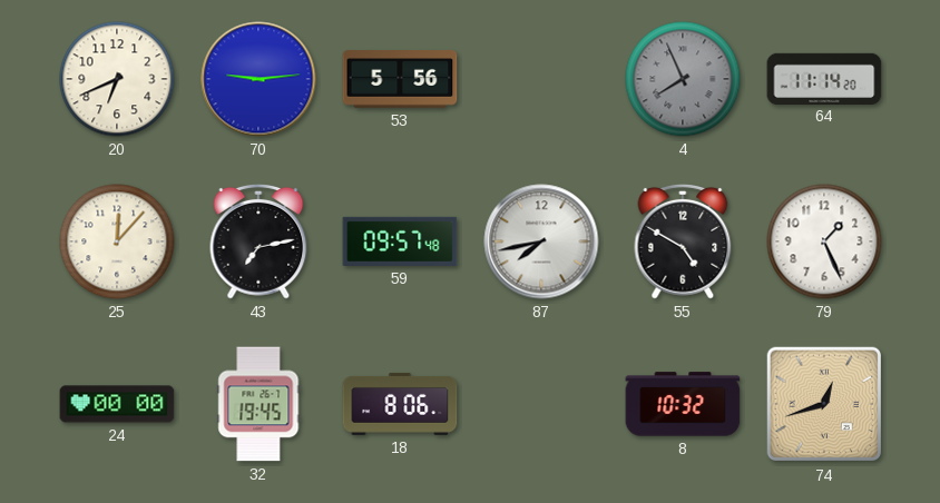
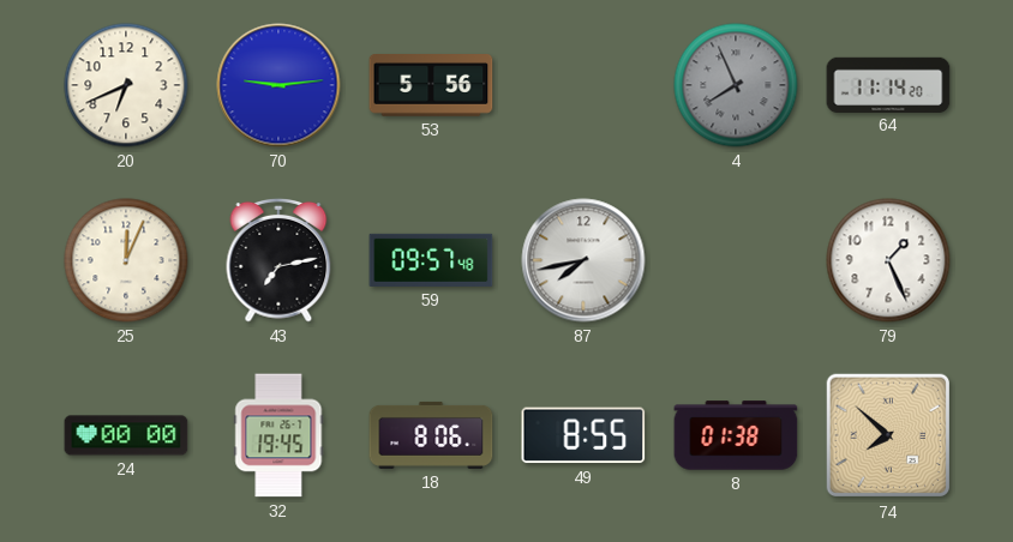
25: 12:07 -> 12:04
55: 4:50 -> none
49: none -> 8:55
8: 10:32 -> 01:38
74: 12:42 -> 7:52
